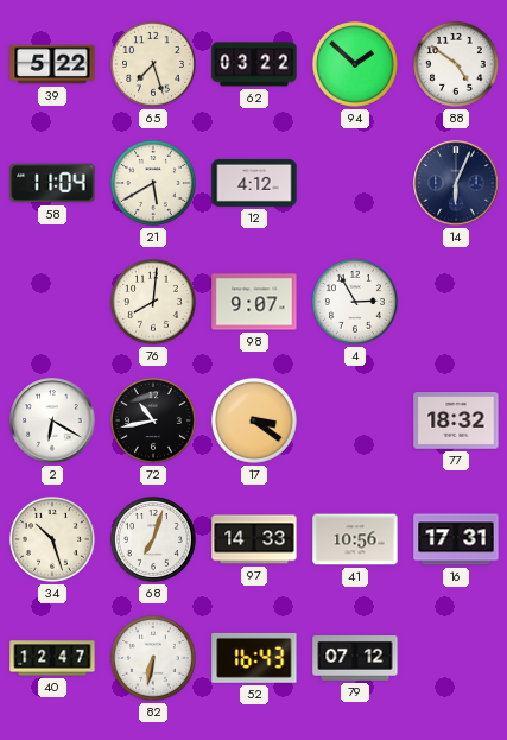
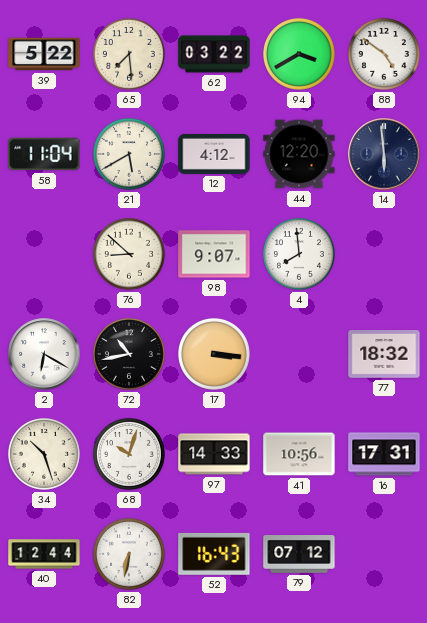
65: 7:27 -> 7:29
94: 1:52 -> 3:40
44: none -> 12:20
14: 6:04 -> 5:59
76: 8:01 -> 8:52
4: 2:55 -> 7:59
17: 3:21 -> 3:16
68: 7:03 -> 10:03
40: 12:47 -> 12:44
